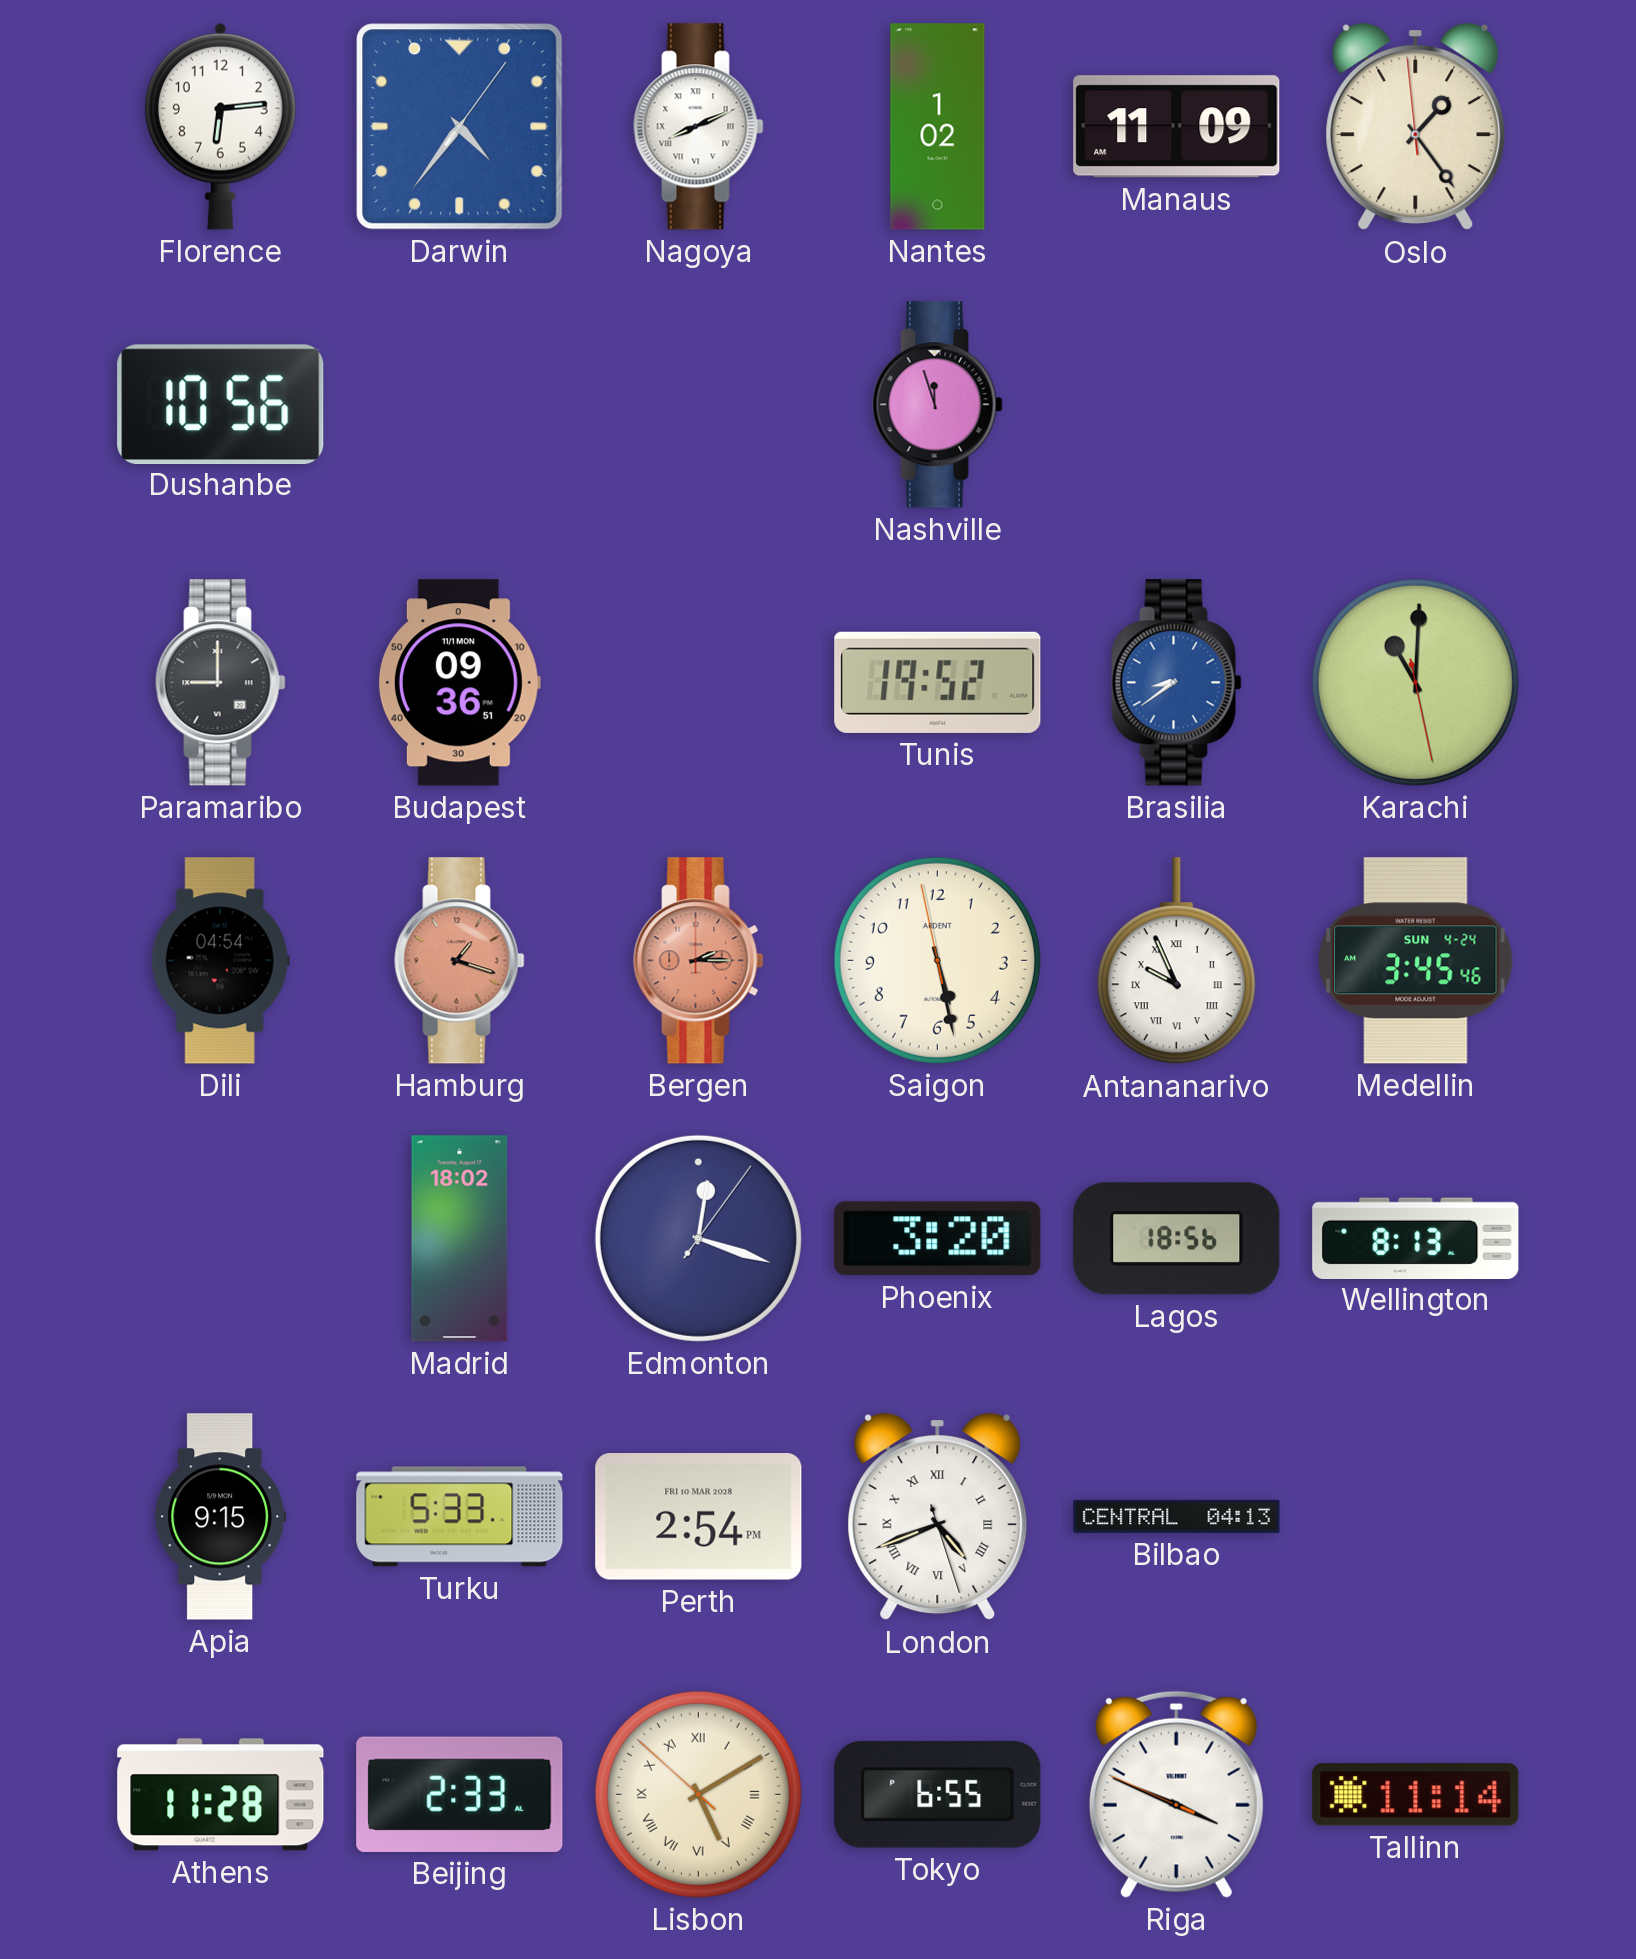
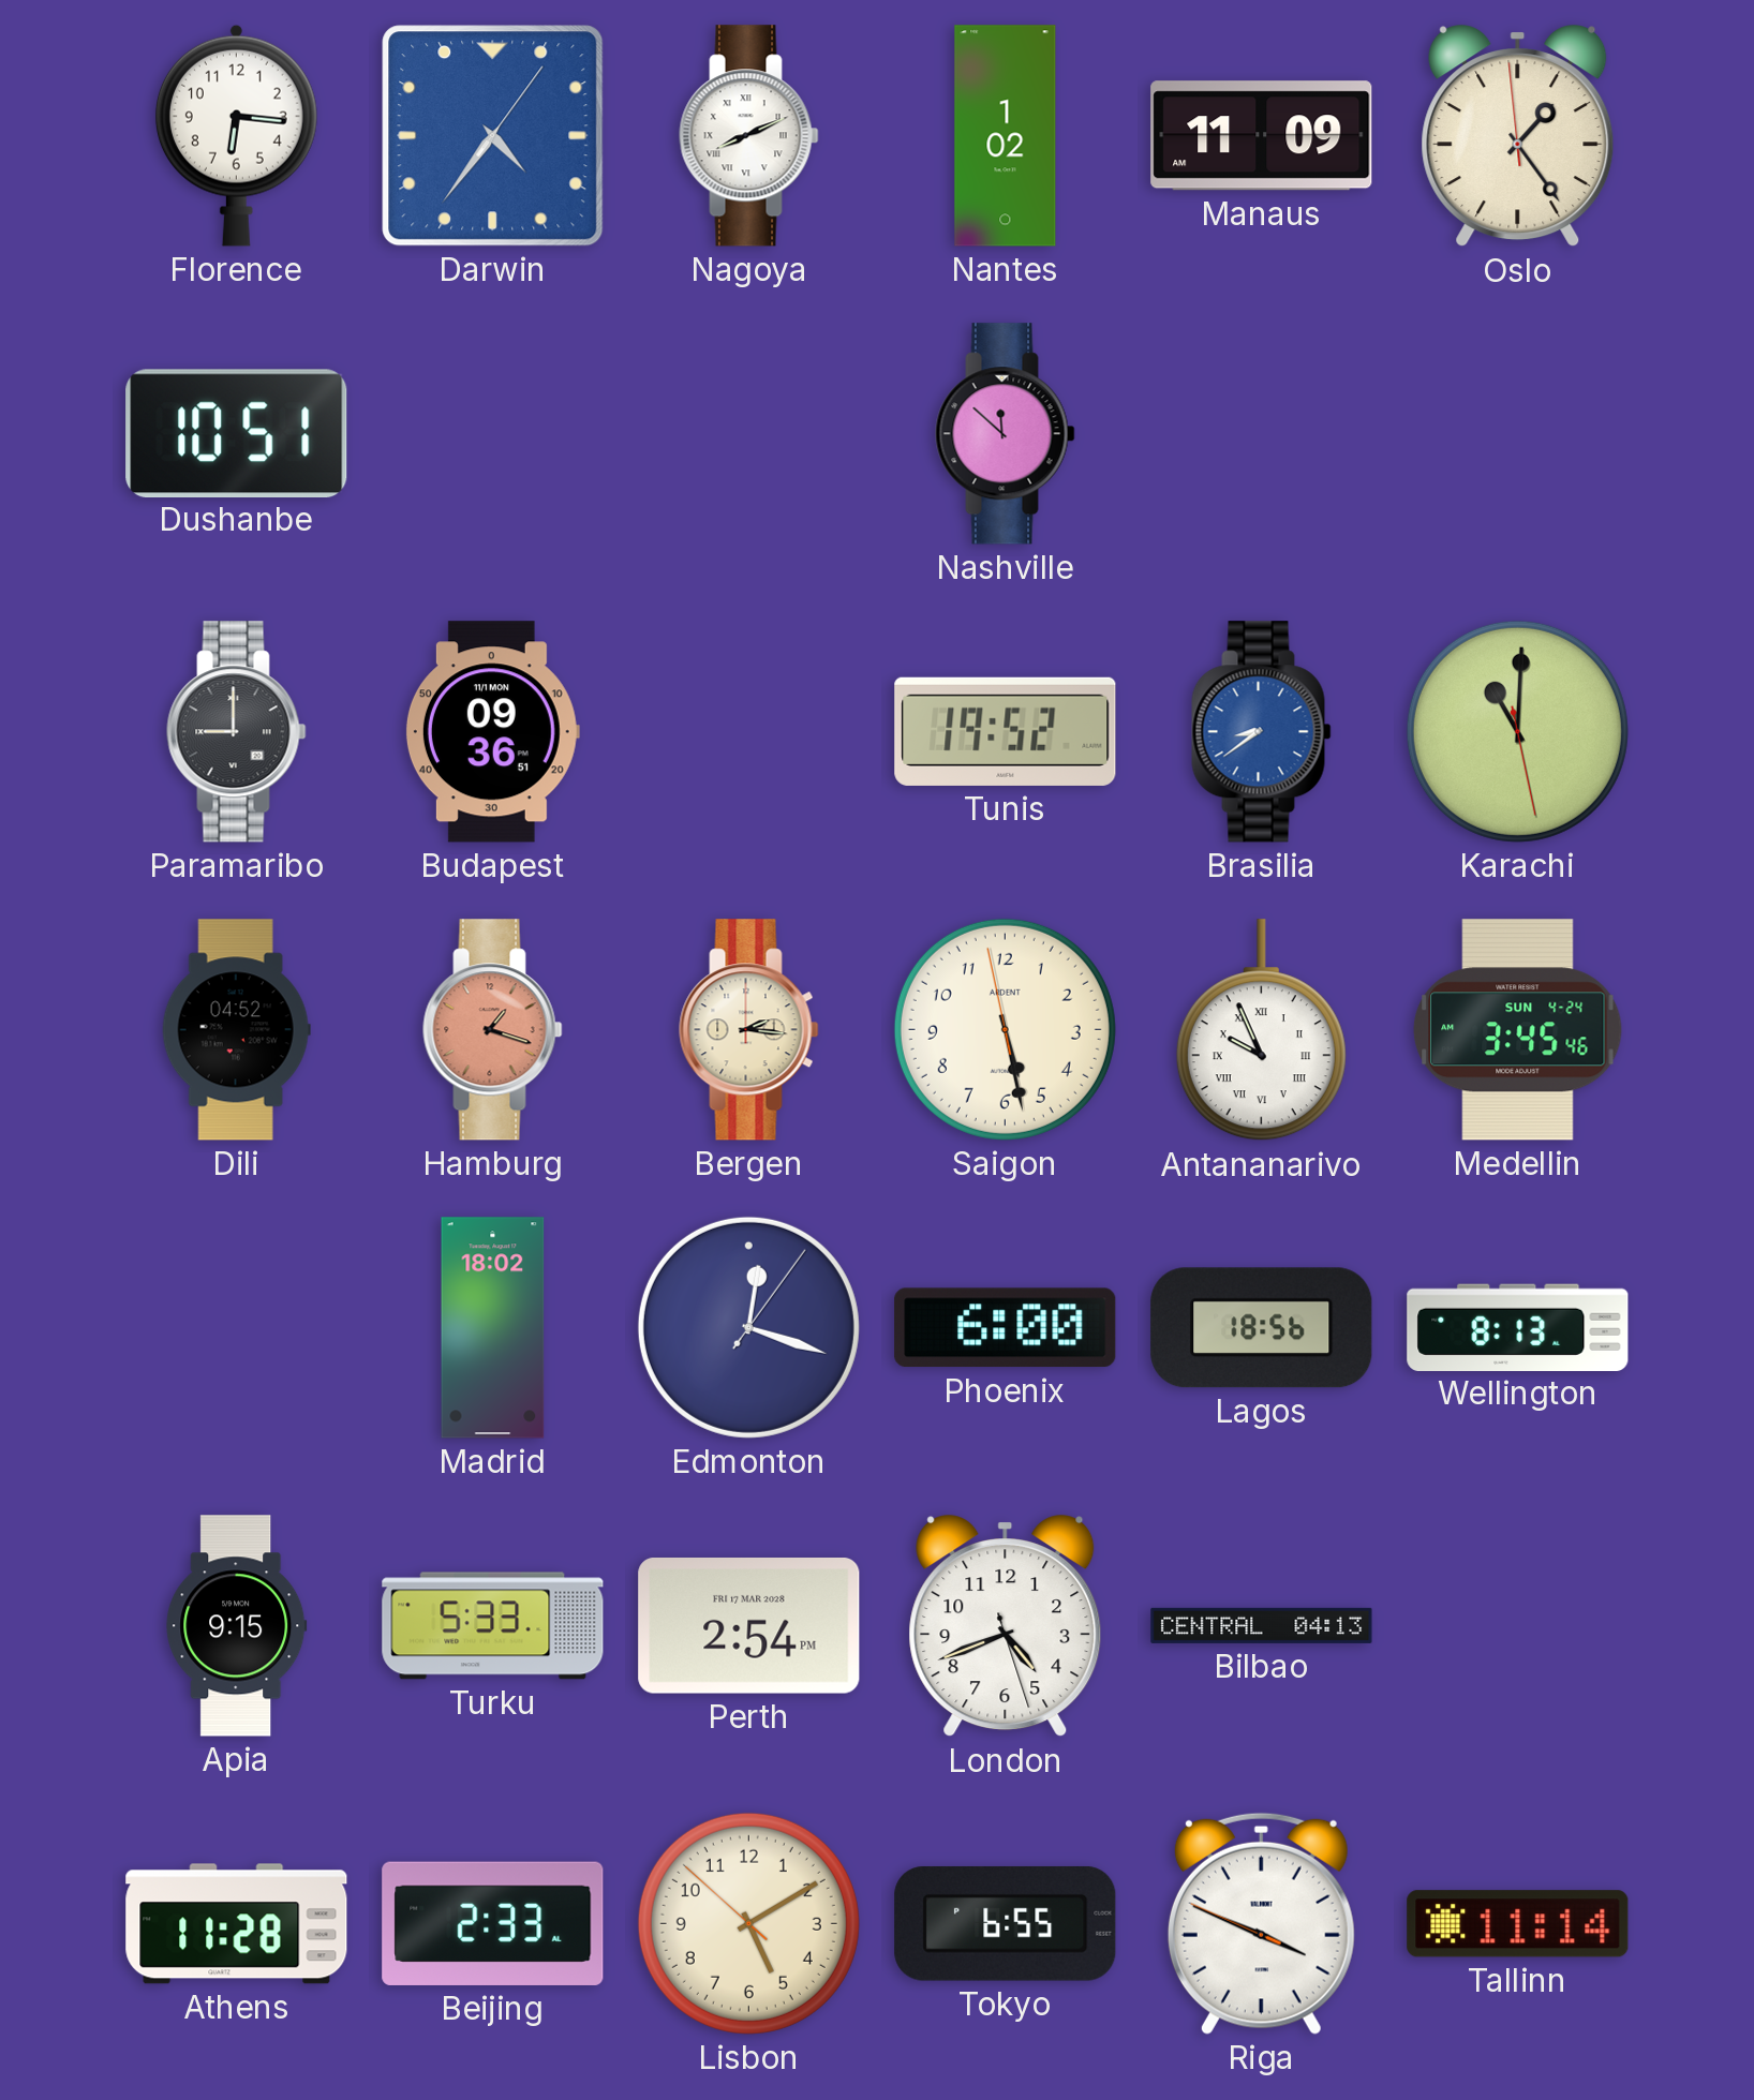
Florence: 6:14 -> 6:16
Dushanbe: 10:56 -> 10:51
Nashville: 11:57 -> 11:52
Dili: 04:54 -> 04:52
Bergen: 2:15 -> 2:16
Bergen dial: salmon -> cream
Phoenix: 3:20 -> 6:00
Perth date: FRI 10 MAR 2028 -> FRI 17 MAR 2028
London numerals: Roman -> Arabic
Lisbon numerals: Roman -> Arabic
